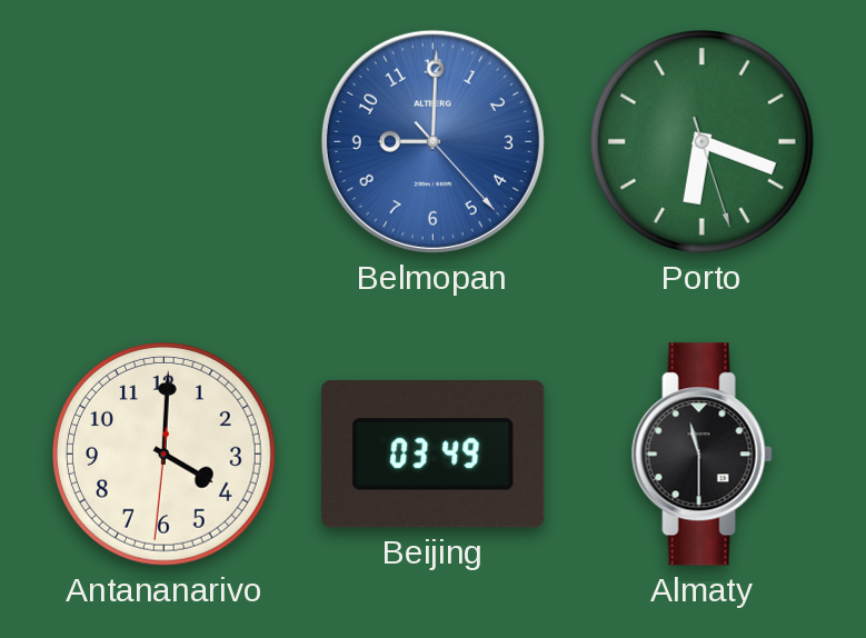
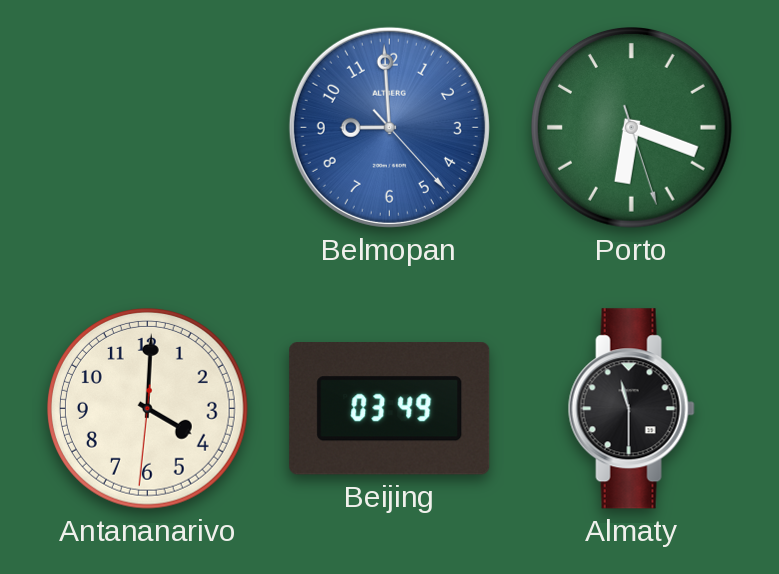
Belmopan: 9:00 -> 8:59
